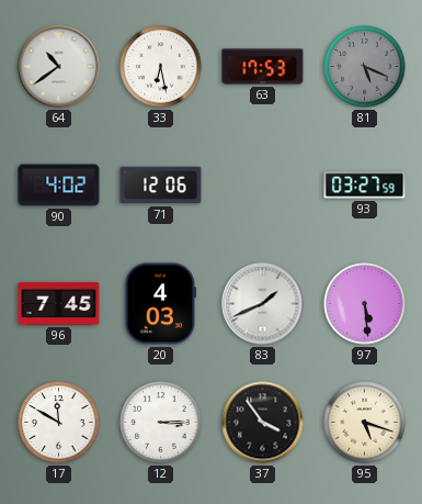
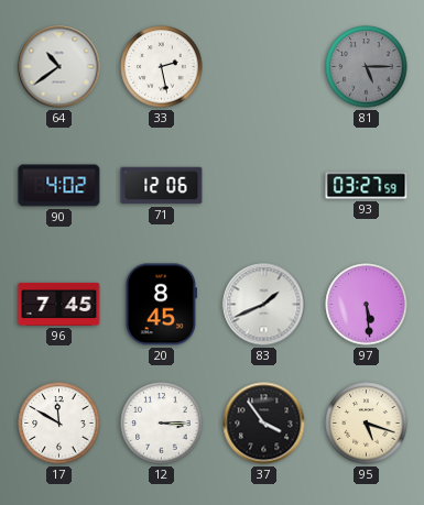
33: 6:28 -> 2:28
63: 17:53 -> none
81: 5:19 -> 5:15
20: 4:03 -> 8:45
